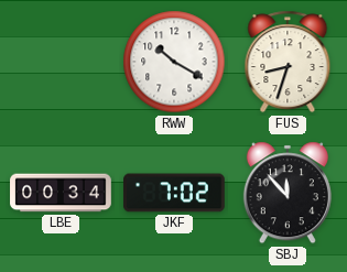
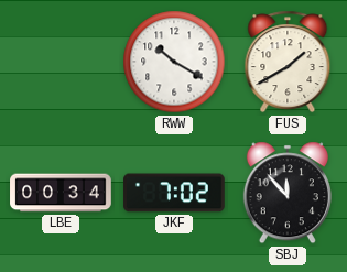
FUS: 8:33 -> 1:40
